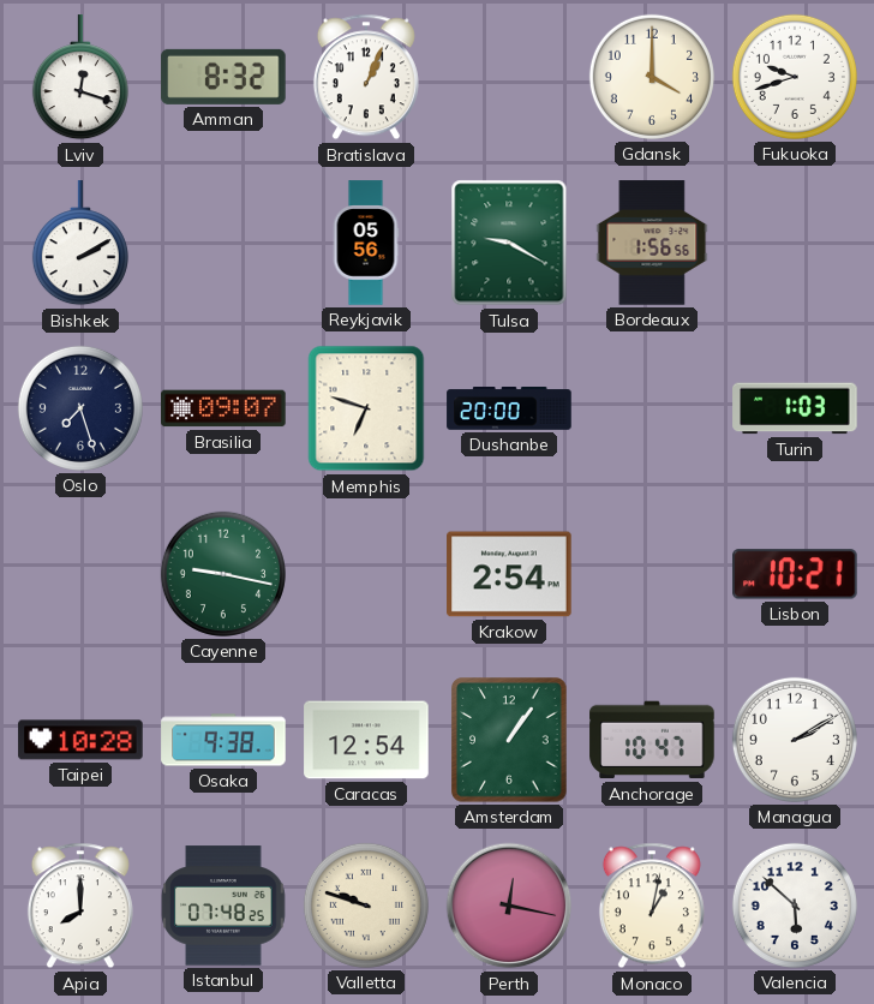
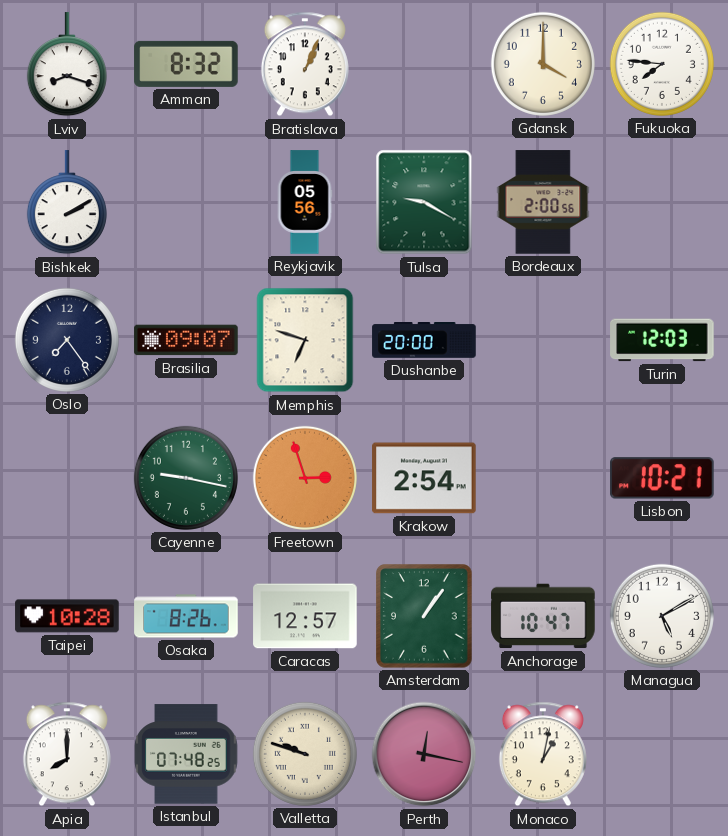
Lviv: 12:18 -> 8:18
Fukuoka: 9:42 -> 7:46
Bordeaux: 1:56 -> 2:00
Oslo: 7:27 -> 7:24
Turin: 1:03 -> 12:03
Freetown: none -> 2:57
Osaka: 9:38 -> 8:26
Caracas: 12:54 -> 12:57
Managua: 2:10 -> 5:10
Valencia: 5:52 -> none
